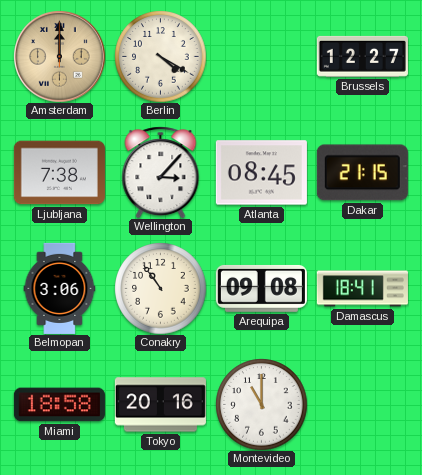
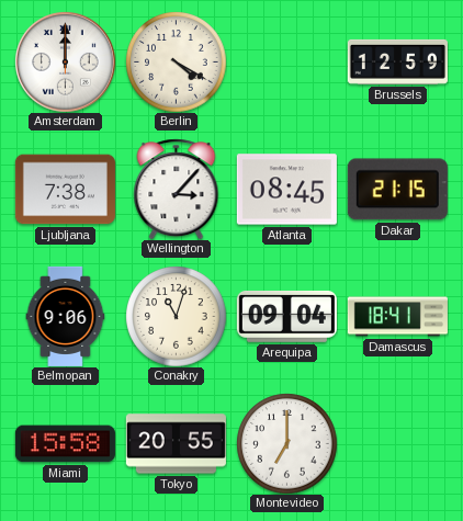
Amsterdam dial: champagne -> white
Brussels: 12:27 -> 12:59
Belmopan: 3:06 -> 9:06
Conakry: 10:54 -> 11:03
Arequipa: 09:08 -> 09:04
Miami: 18:58 -> 15:58
Tokyo: 20:16 -> 20:55
Montevideo: 11:00 -> 7:00
